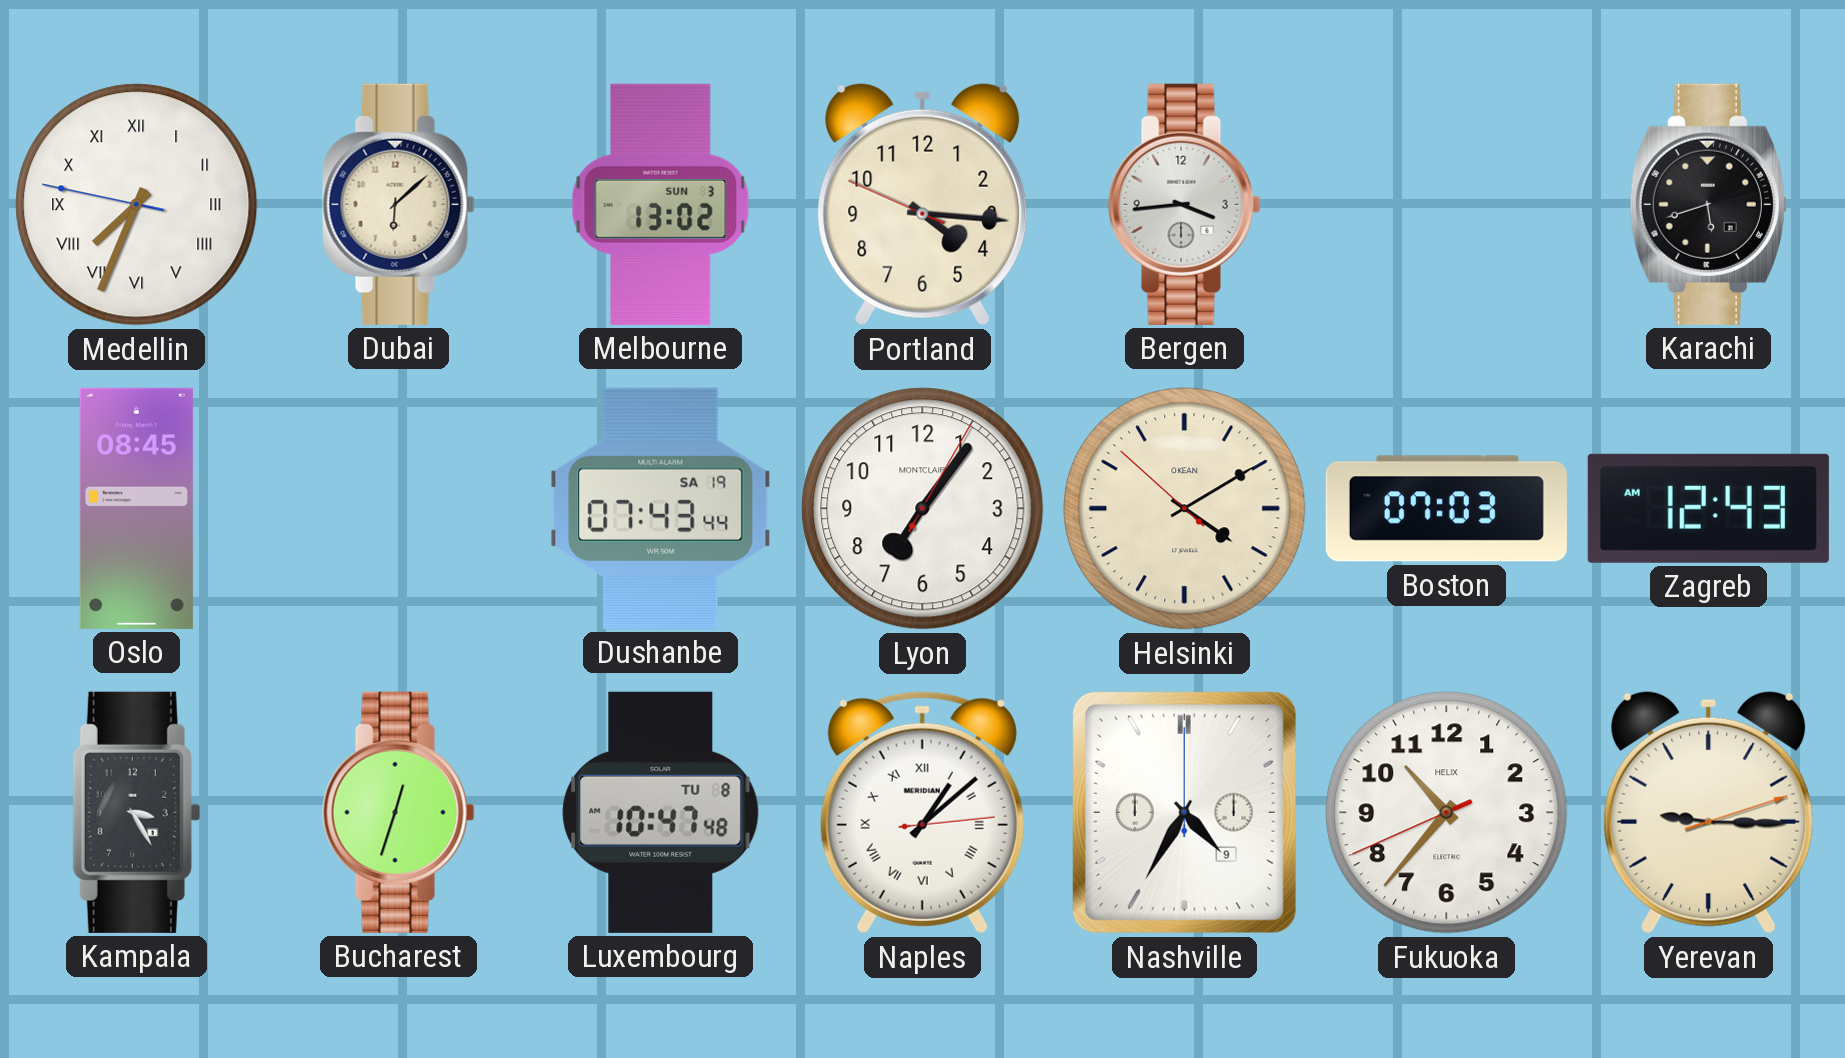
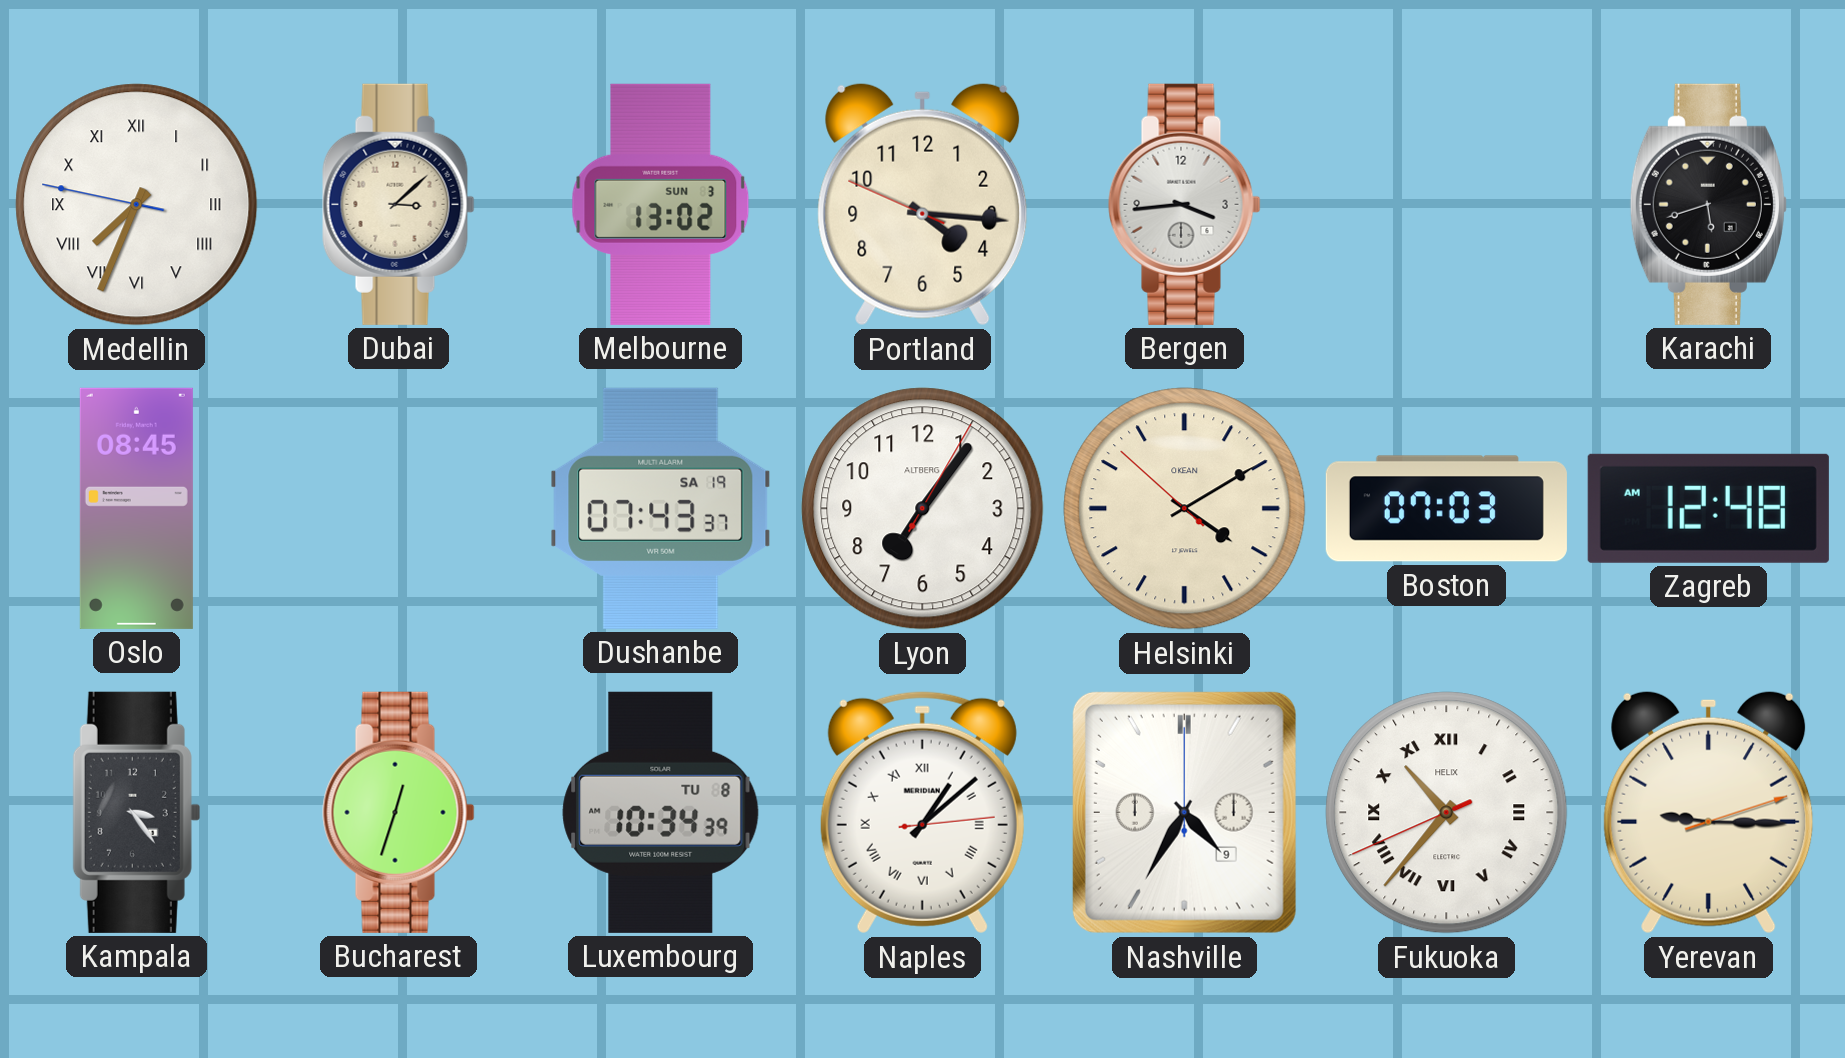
Dubai: 6:08 -> 3:08
Dushanbe: 07:43:44 -> 07:43:37
Lyon brand: MONTCLAIR -> ALTBERG
Zagreb: 12:43 -> 12:48
Kampala: 3:25 -> 3:24
Luxembourg: 10:47 -> 10:34
Fukuoka numerals: Arabic -> Roman
